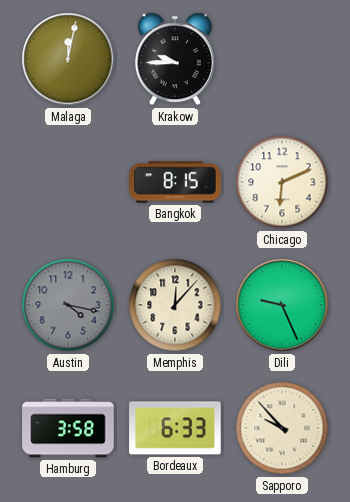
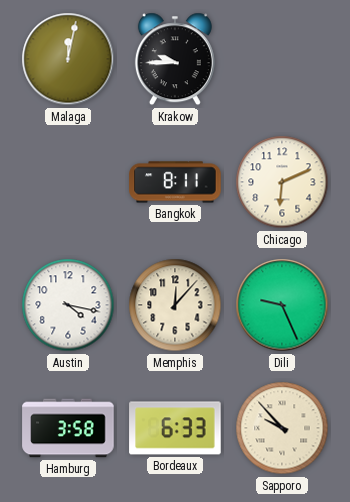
Bangkok: 8:15 -> 8:11
Austin dial: grey -> white
